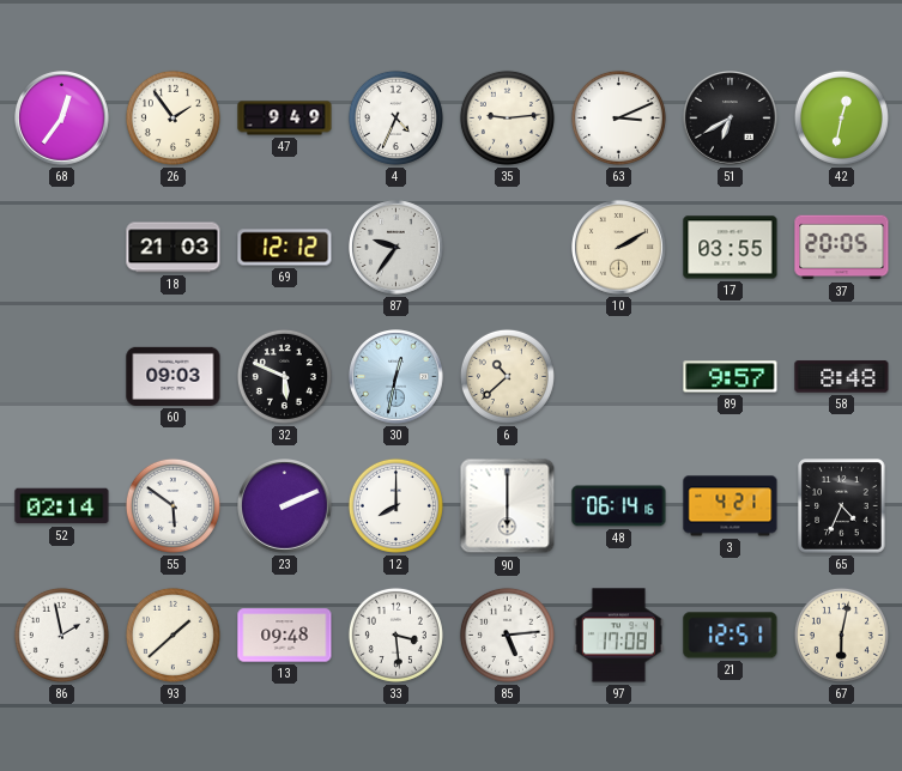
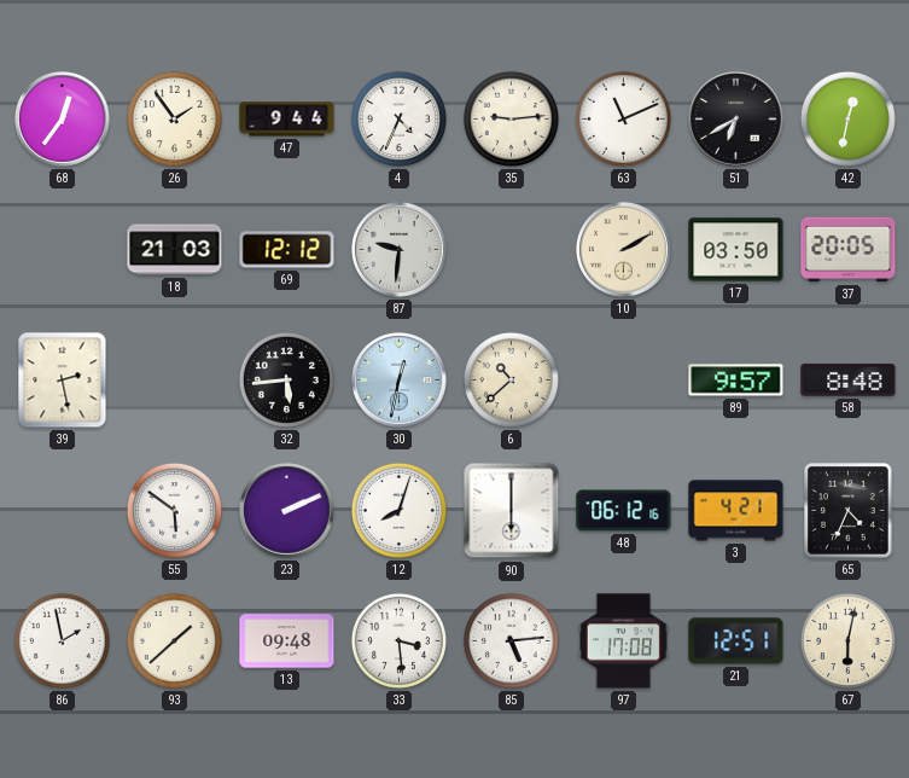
47: 9:49 -> 9:44
63: 3:11 -> 11:11
87: 9:36 -> 9:31
17: 03:55 -> 03:50
39: none -> 2:28
60: 09:03 -> none
32: 5:49 -> 5:44
52: 02:14 -> none
12: 8:00 -> 8:03
48: 06:14 -> 06:12
